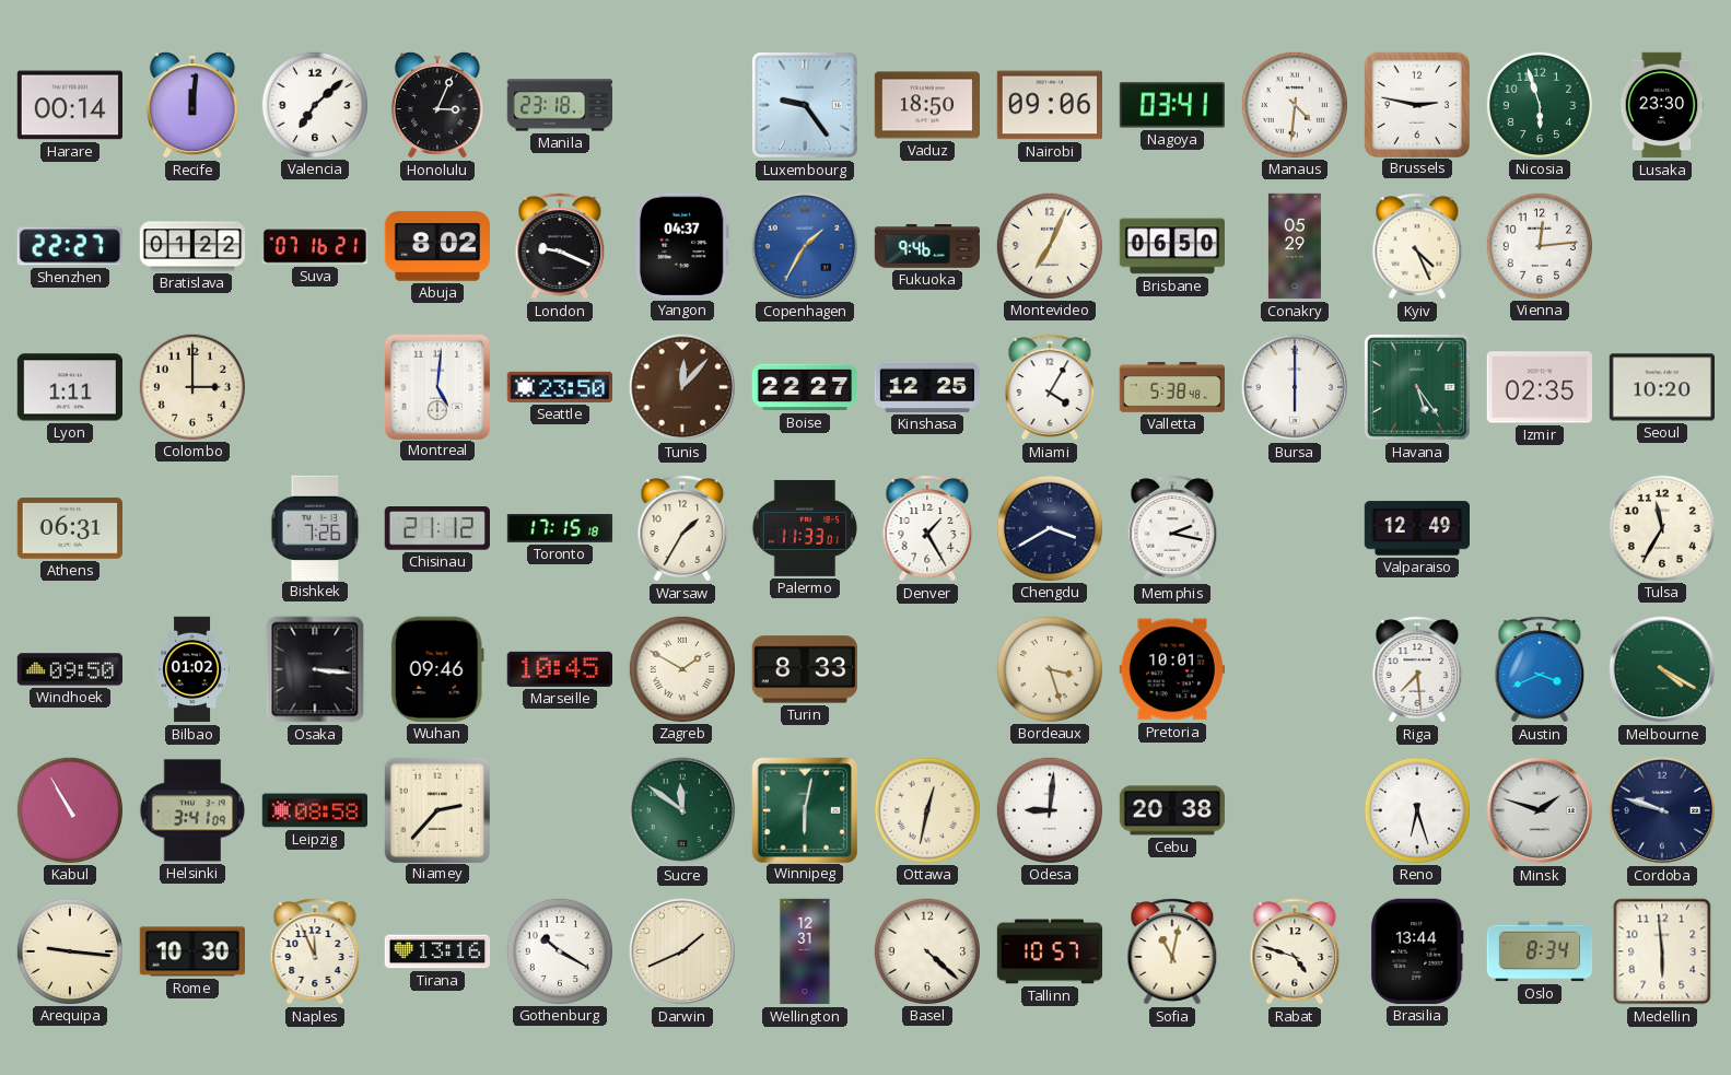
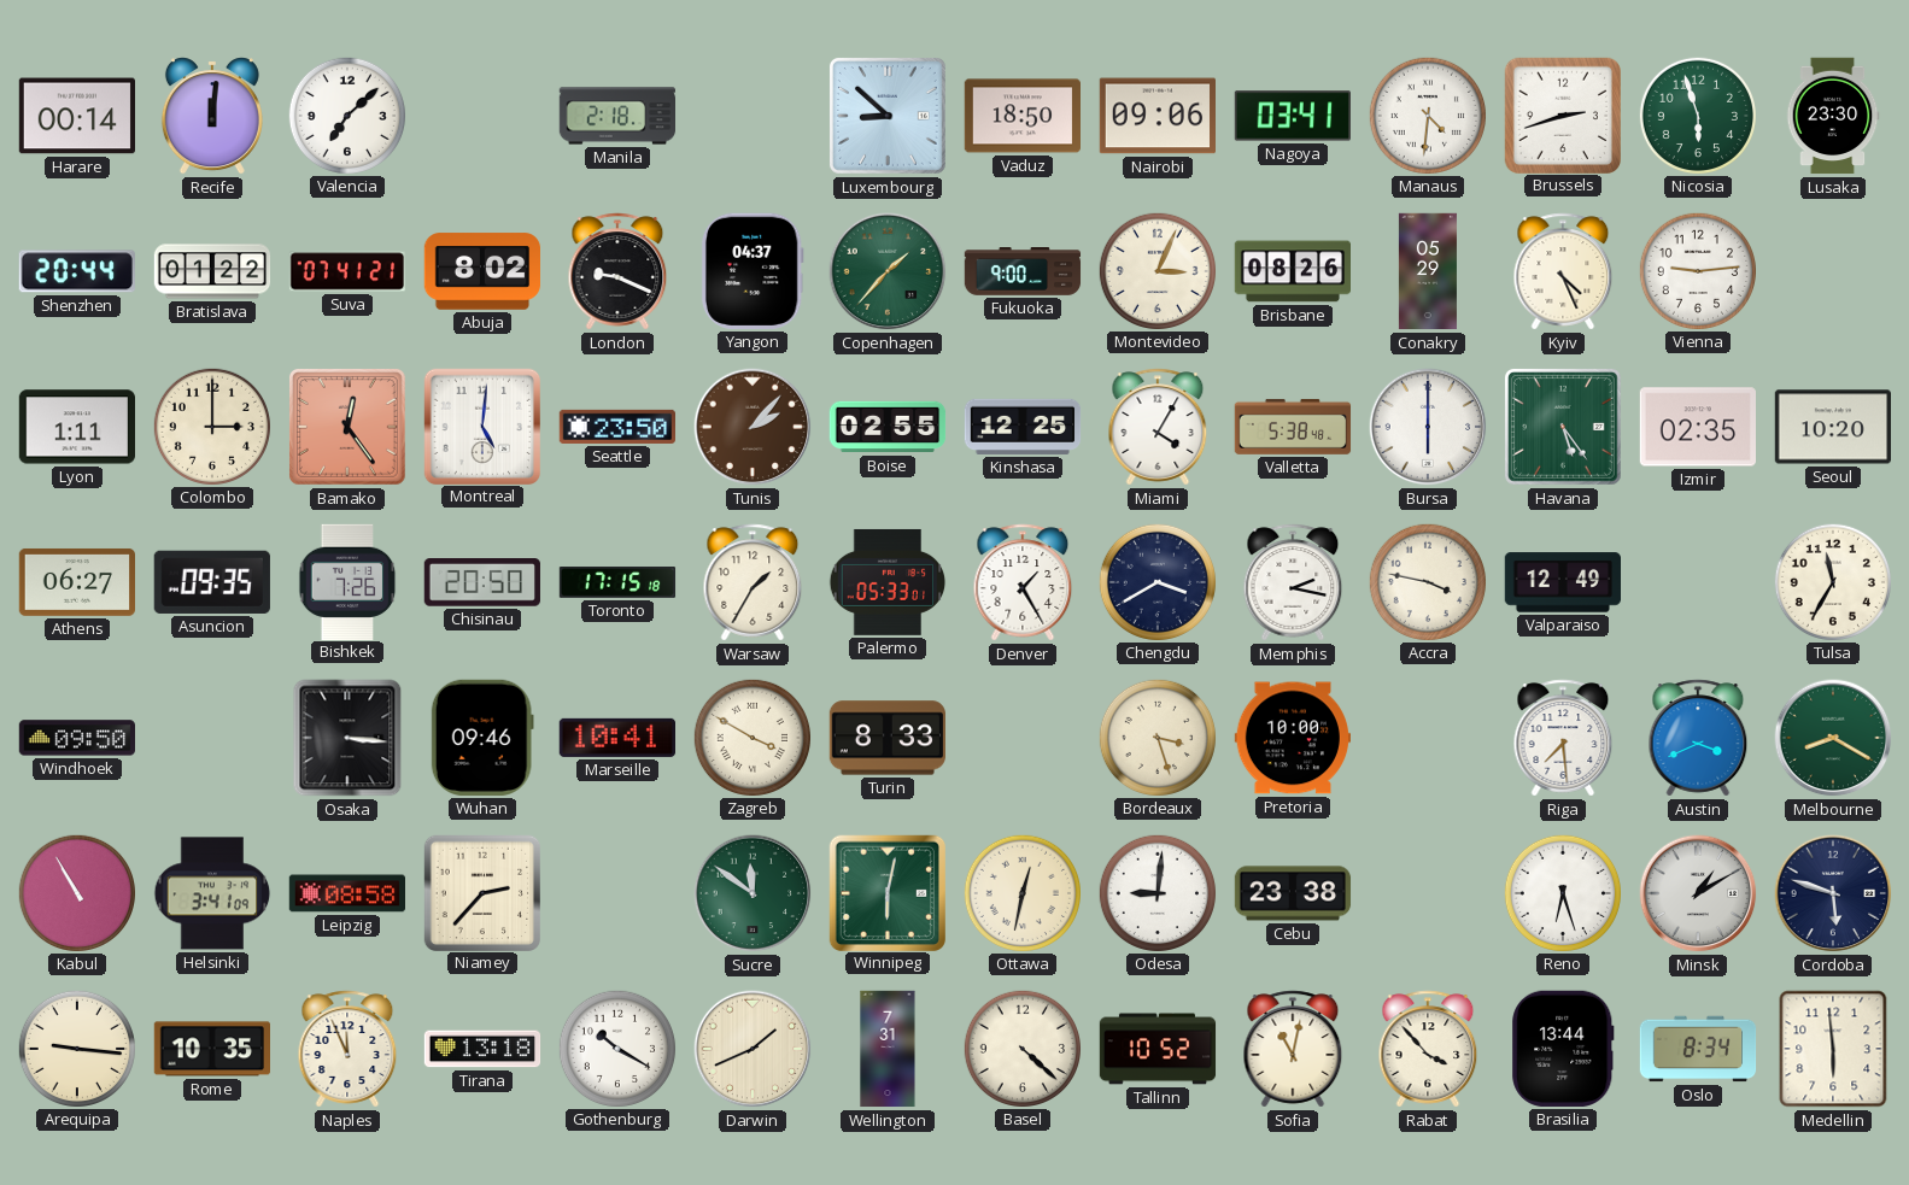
Honolulu: 3:04 -> none
Manila: 23:18 -> 2:18
Luxembourg: 9:24 -> 8:52
Brussels: 2:47 -> 2:42
Shenzhen: 22:27 -> 20:44
Suva: 07:16 -> 07:41
Copenhagen: 1:35 -> 1:37
Copenhagen dial: blue -> green
Fukuoka: 9:46 -> 9:00
Montevideo: 7:04 -> 3:04
Brisbane: 06:50 -> 08:26
Vienna: 12:14 -> 9:14
Bamako: none -> 12:24
Tunis: 12:07 -> 2:07
Boise: 22:27 -> 02:55
Athens: 06:31 -> 06:27
Asuncion: none -> 09:35
Chisinau: 21:12 -> 20:50
Palermo: 11:33 -> 05:33
Accra: none -> 3:47
Bilbao: 01:02 -> none
Marseille: 10:45 -> 10:41
Zagreb: 1:50 -> 3:50
Pretoria: 10:01 -> 10:00
Melbourne: 4:20 -> 8:20
Cebu: 20:38 -> 23:38
Minsk: 1:48 -> 1:10
Cordoba: 9:48 -> 5:48
Rome: 10:30 -> 10:35
Tirana: 13:16 -> 13:18
Wellington: 12:31 -> 7:31
Tallinn: 10:57 -> 10:52
Rabat: 4:48 -> 3:53
